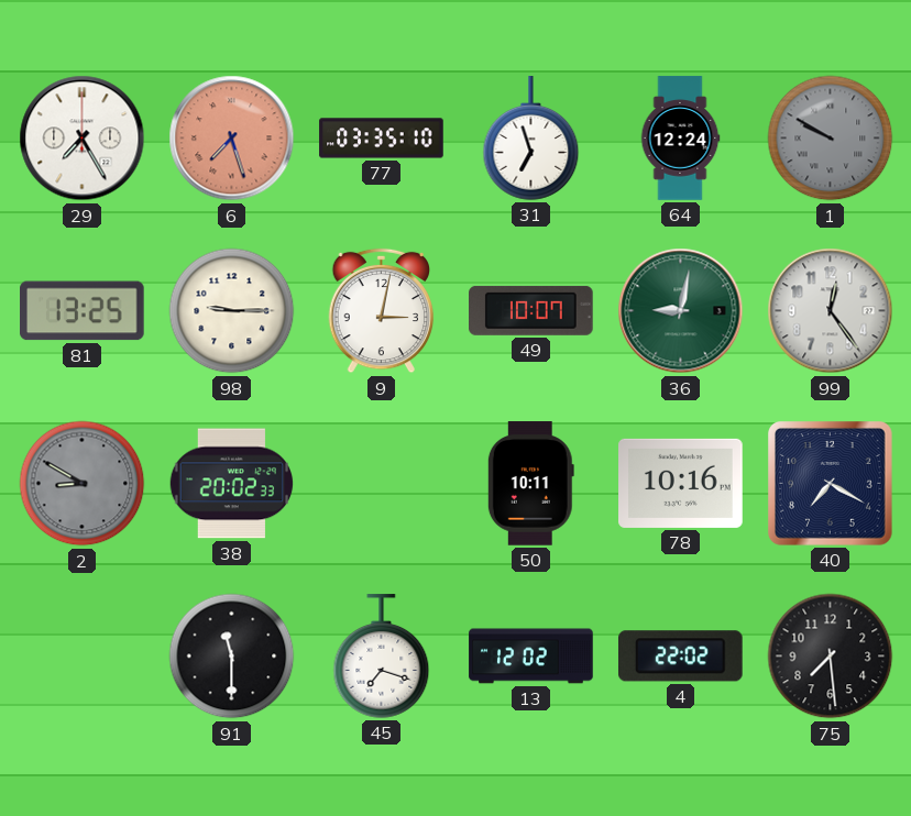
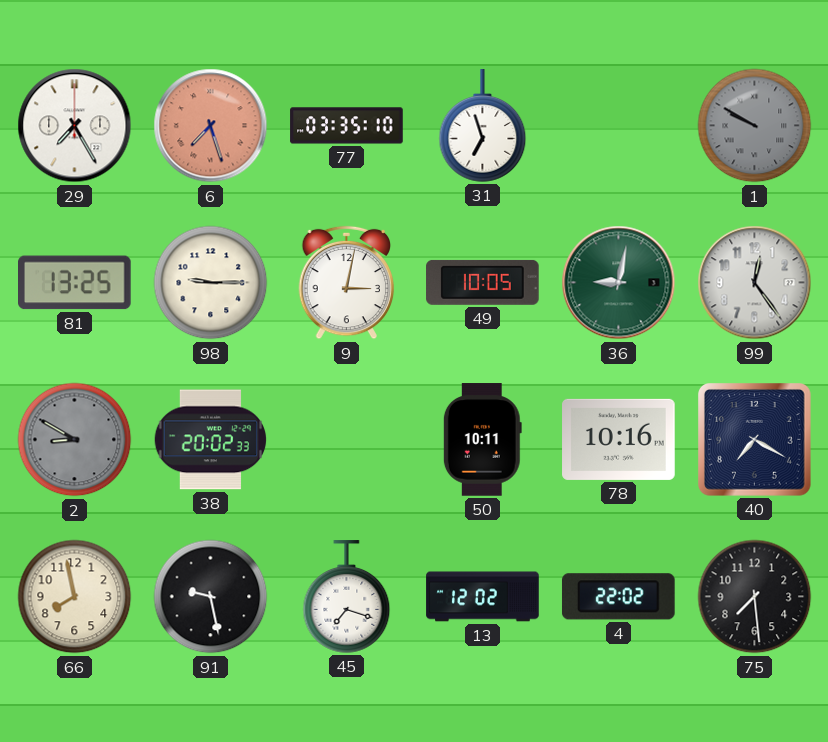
64: 12:24 -> none
49: 10:07 -> 10:05
66: none -> 7:58
91: 11:30 -> 9:28
